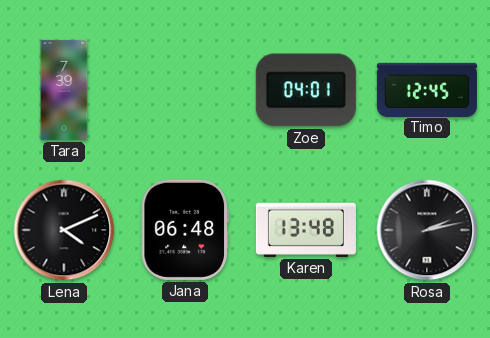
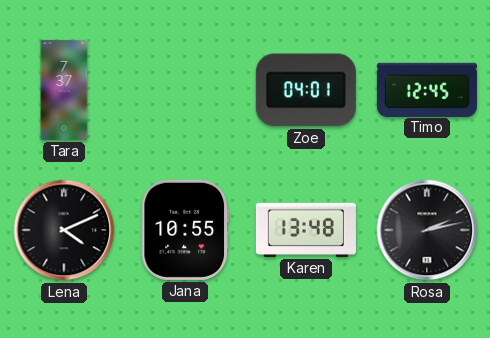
Tara: 7:39 -> 7:37
Jana: 06:48 -> 10:55
